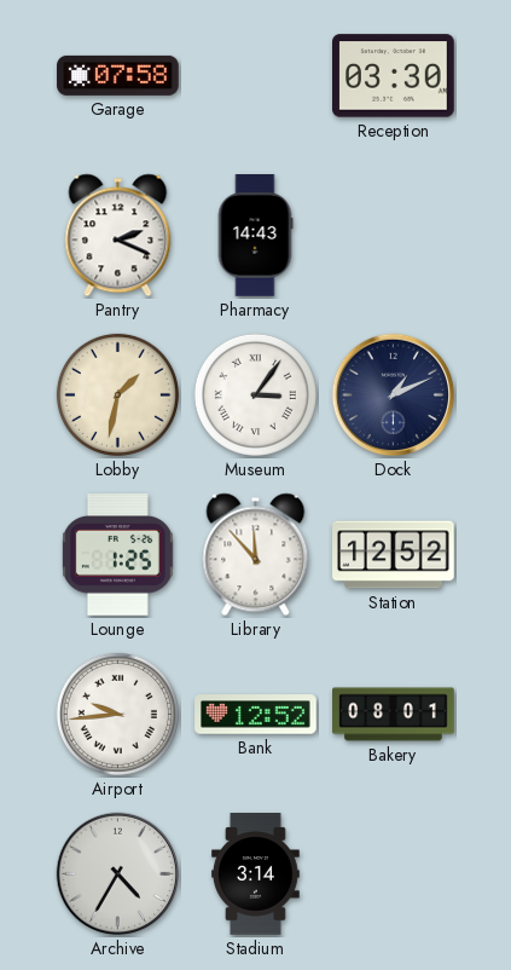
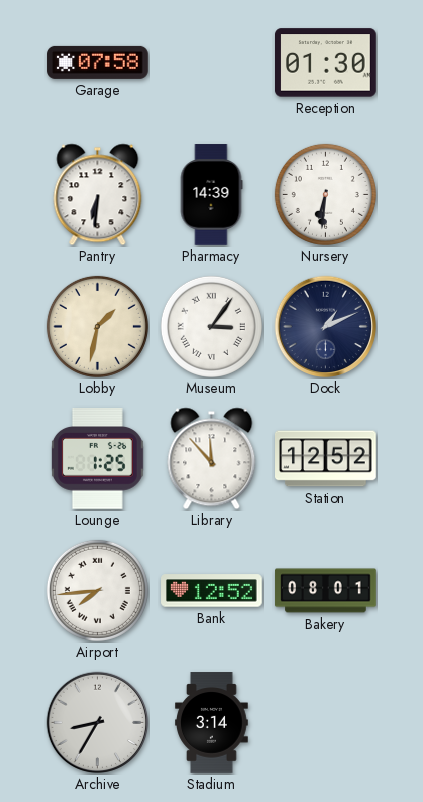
Reception: 03:30 -> 01:30
Pantry: 2:19 -> 6:31
Pharmacy: 14:43 -> 14:39
Nursery: none -> 6:31
Airport: 9:44 -> 7:44
Archive: 4:35 -> 8:35
